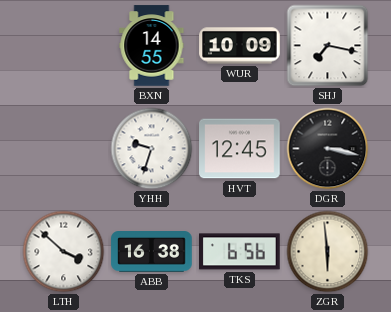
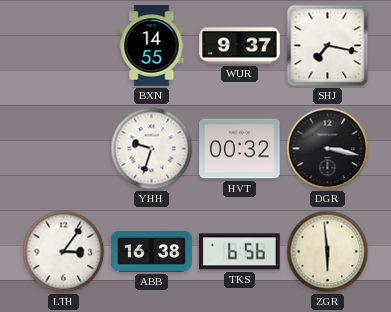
WUR: 10:09 -> 9:37
HVT: 12:45 -> 00:32
LTH: 3:52 -> 3:06
